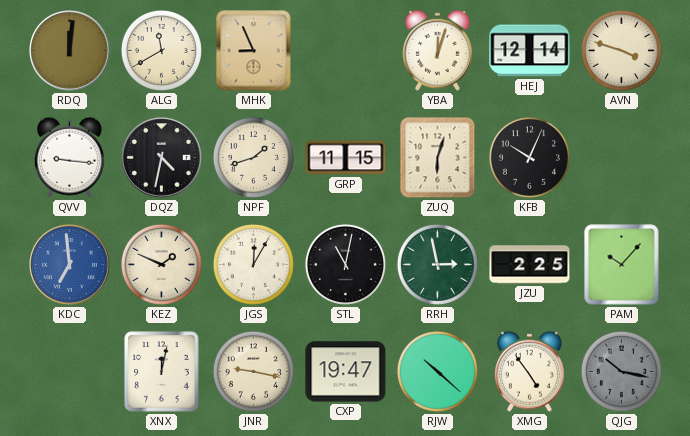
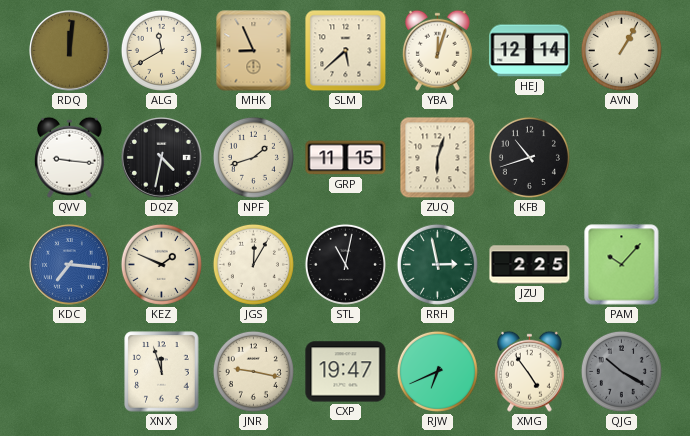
SLM: none -> 5:38
AVN: 3:48 -> 1:05
KFB: 10:04 -> 10:42
KDC: 6:59 -> 7:16
XNX: 12:02 -> 11:57
RJW: 10:22 -> 6:41
QJG: 10:17 -> 10:20
